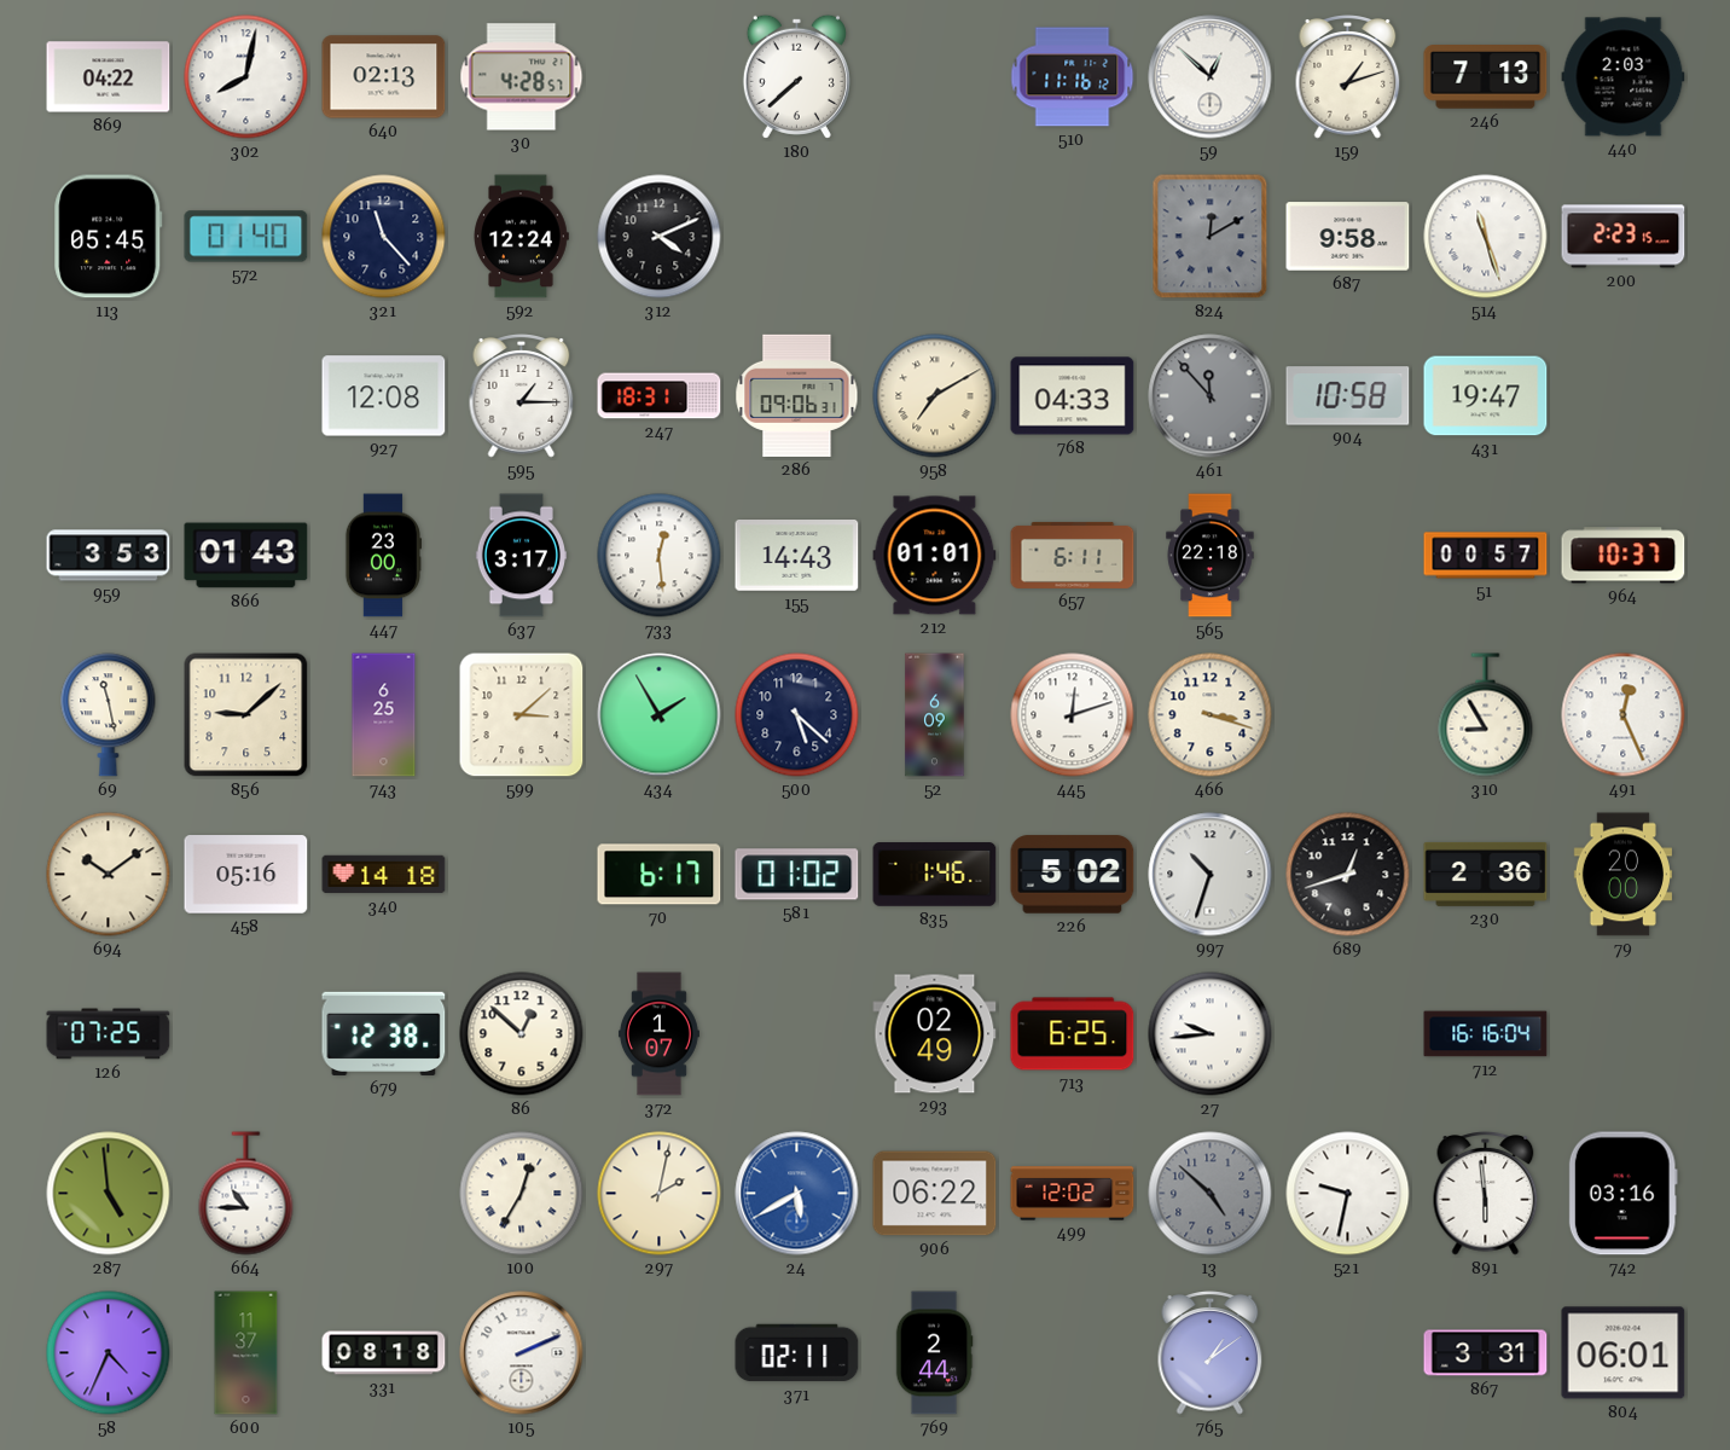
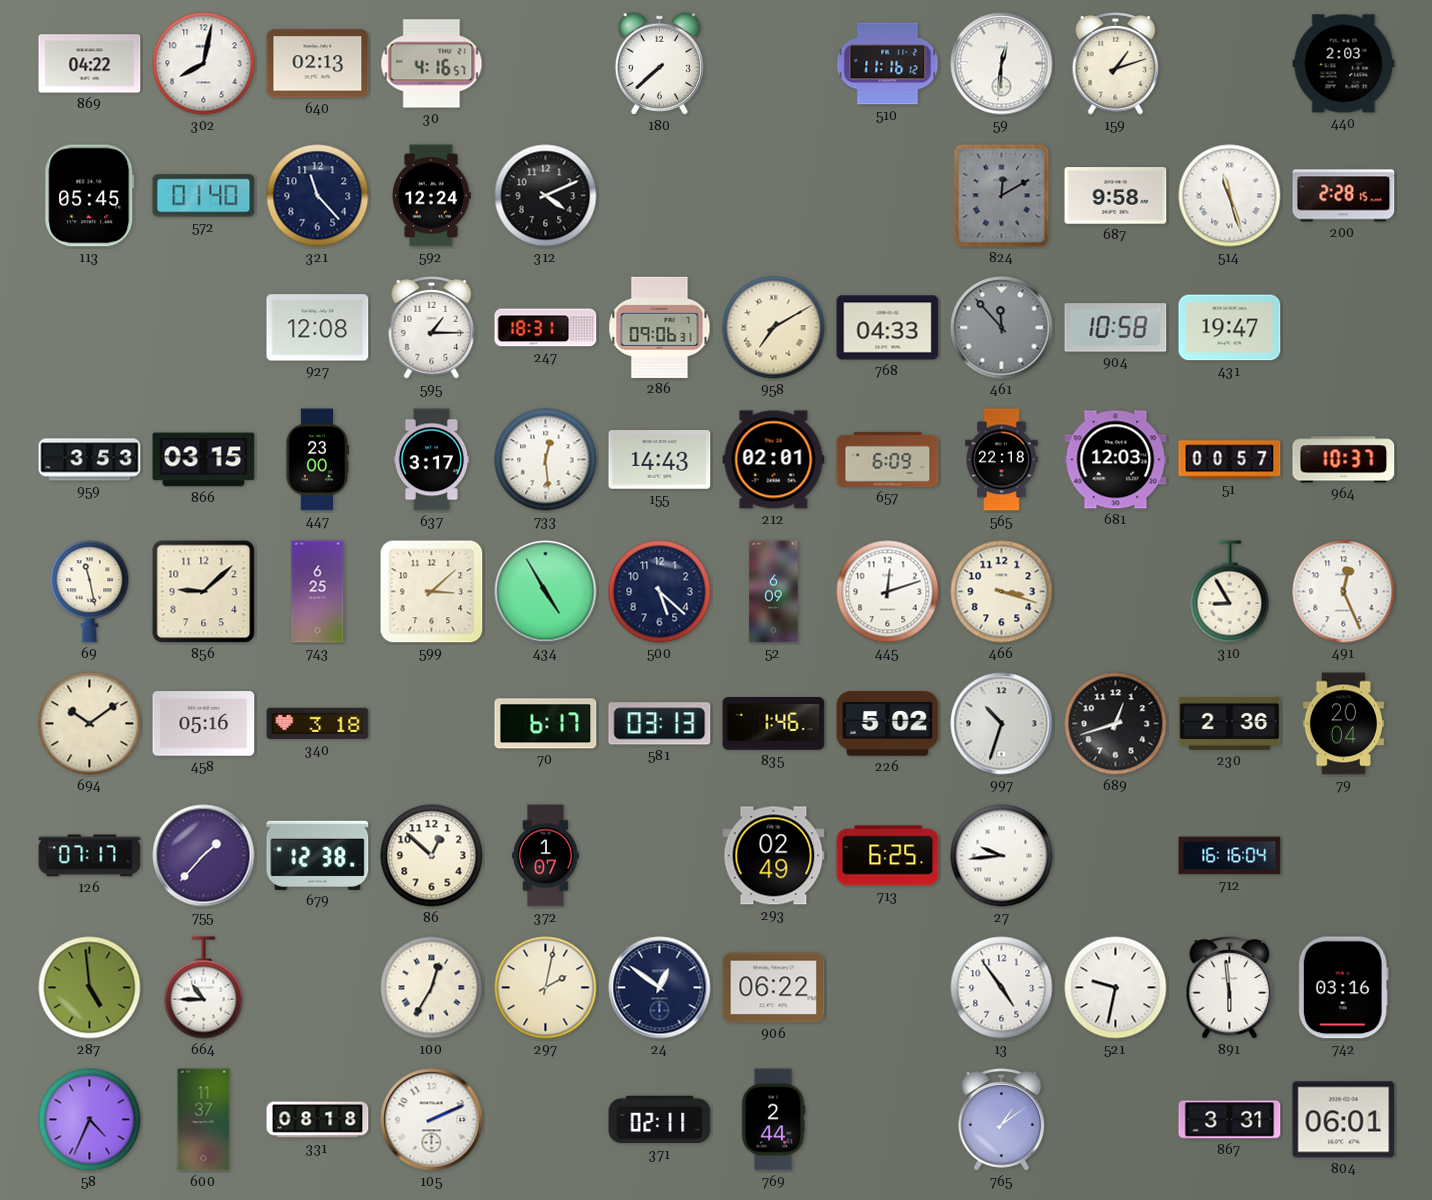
30: 4:28 -> 4:16
59: 12:52 -> 12:31
246: 7:13 -> none
200: 2:23 -> 2:28
866: 01:43 -> 03:15
212: 01:01 -> 02:01
657: 6:11 -> 6:09
681: none -> 12:03
434: 1:55 -> 4:55
340: 14:18 -> 3:18
581: 01:02 -> 03:13
79: 20:00 -> 20:04
126: 07:25 -> 07:17
755: none -> 1:37
24: 5:40 -> 12:51
24 dial: blue -> navy
499: 12:02 -> none
13: 4:52 -> 4:54
13 dial: grey -> white
